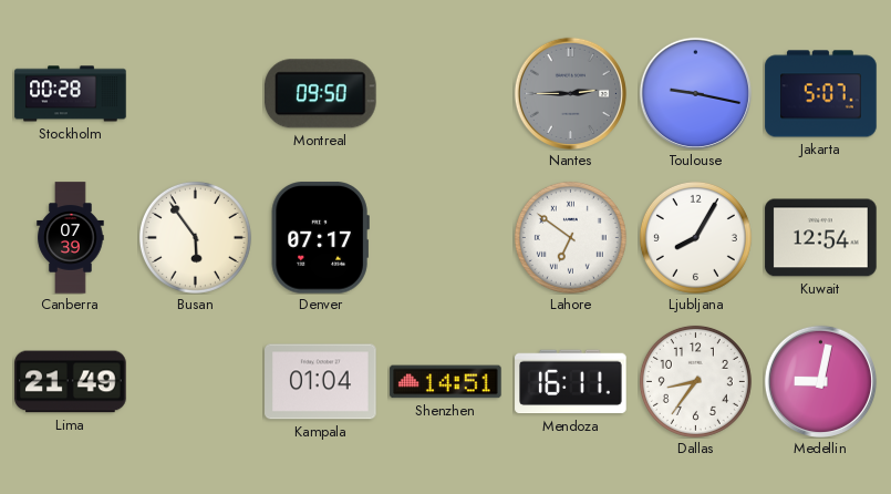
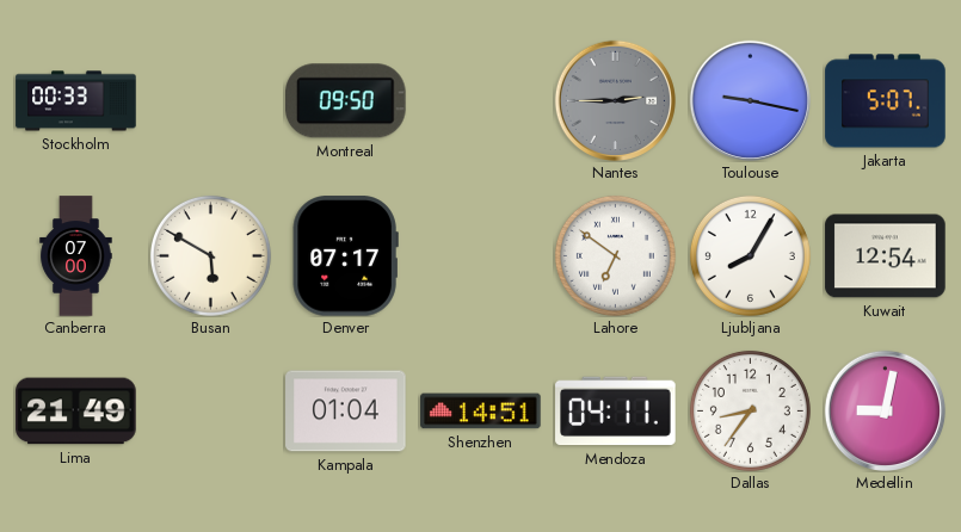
Stockholm: 00:28 -> 00:33
Canberra: 07:39 -> 07:00
Busan: 5:54 -> 5:50
Mendoza: 16:11 -> 04:11
